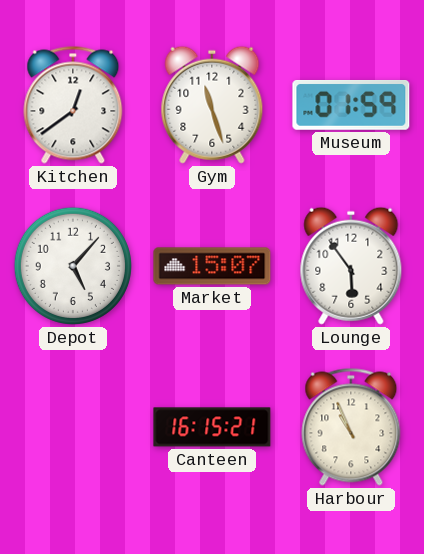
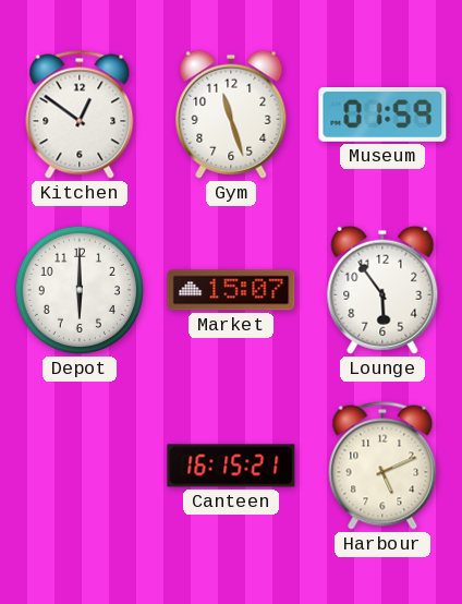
Kitchen: 12:39 -> 12:51
Depot: 5:07 -> 6:00
Harbour: 10:56 -> 5:11
